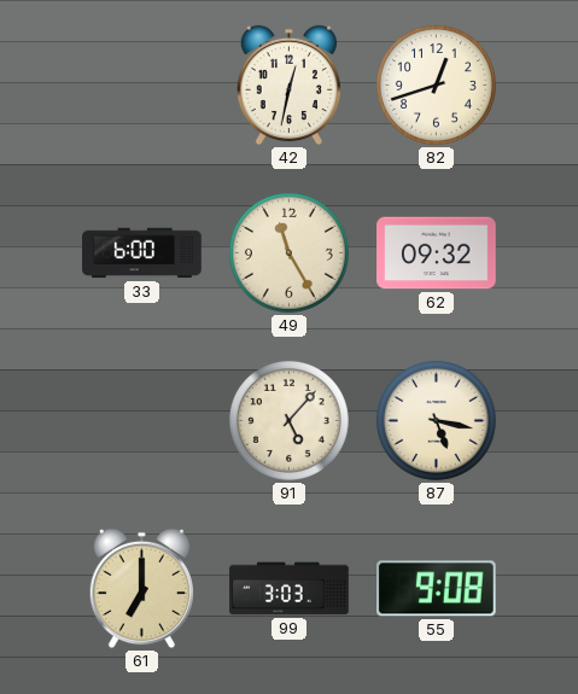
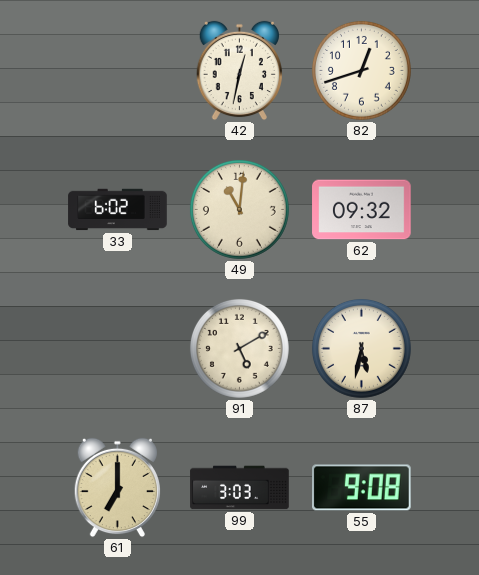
33: 6:00 -> 6:02
49: 11:25 -> 11:01
91: 5:07 -> 5:10
87: 5:17 -> 5:32
